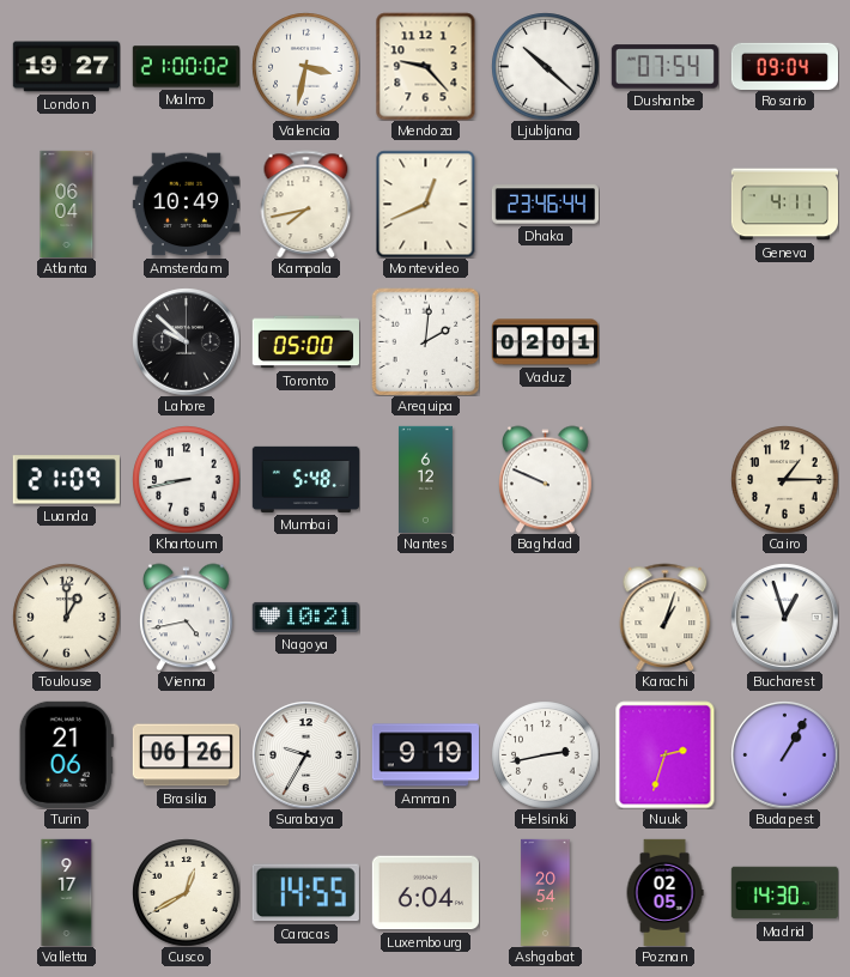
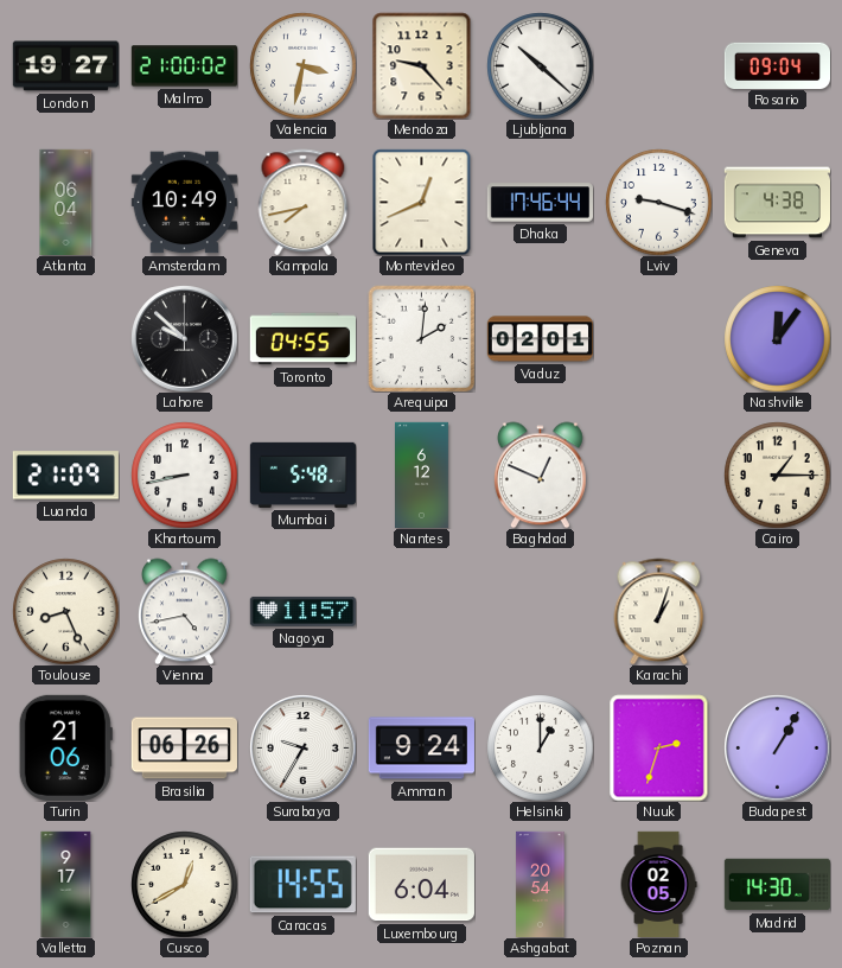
Dushanbe: 07:54 -> none
Dhaka: 23:46 -> 17:46
Lviv: none -> 9:18
Geneva: 4:11 -> 4:38
Toronto: 05:00 -> 04:55
Nashville: none -> 12:06
Baghdad: 9:49 -> 12:49
Toulouse: 1:00 -> 8:26
Nagoya: 10:21 -> 11:57
Bucharest: 12:57 -> none
Amman: 9:19 -> 9:24
Helsinki: 2:43 -> 1:00
